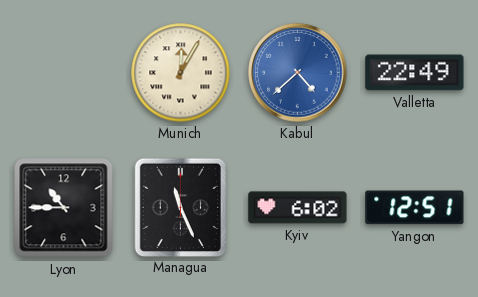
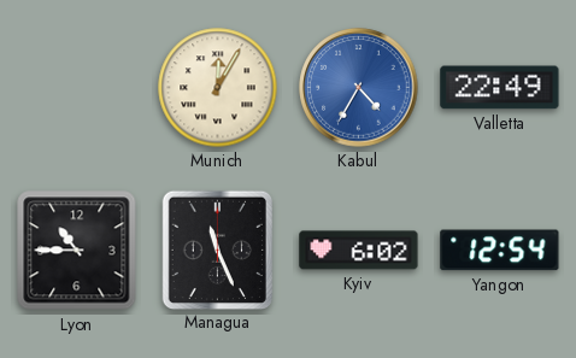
Kabul: 4:38 -> 4:35
Yangon: 12:51 -> 12:54
